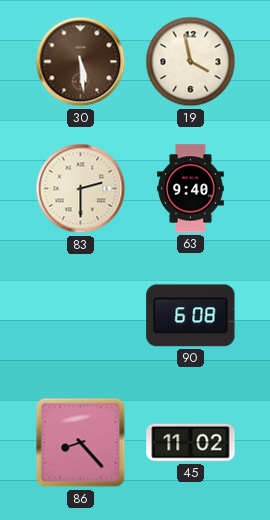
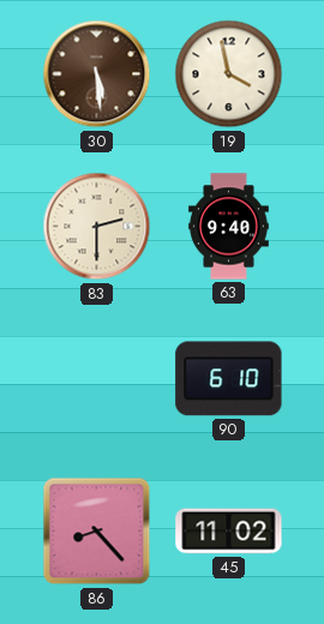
90: 6:08 -> 6:10
